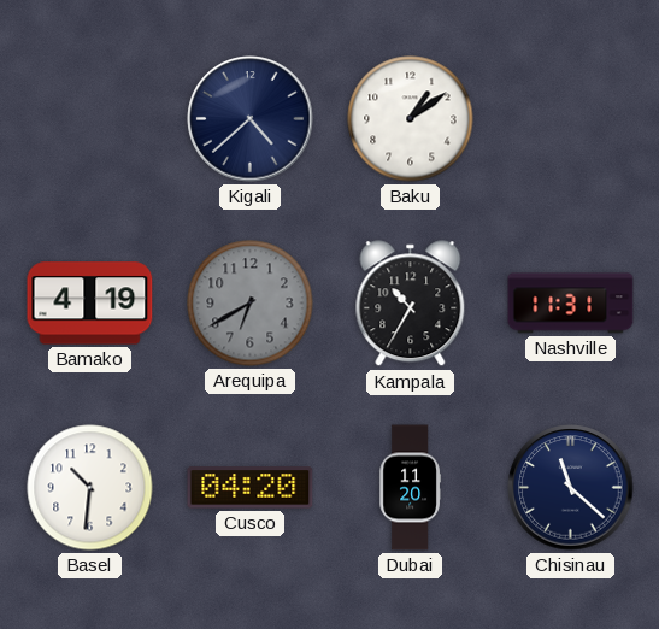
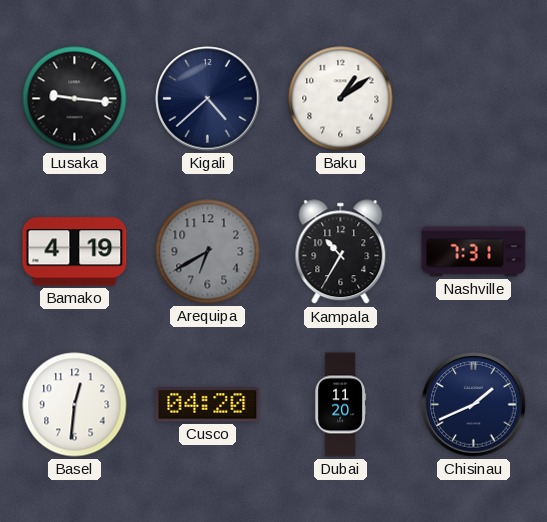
Lusaka: none -> 9:16
Nashville: 11:31 -> 7:31
Basel: 10:31 -> 12:31
Chisinau: 11:22 -> 1:41
